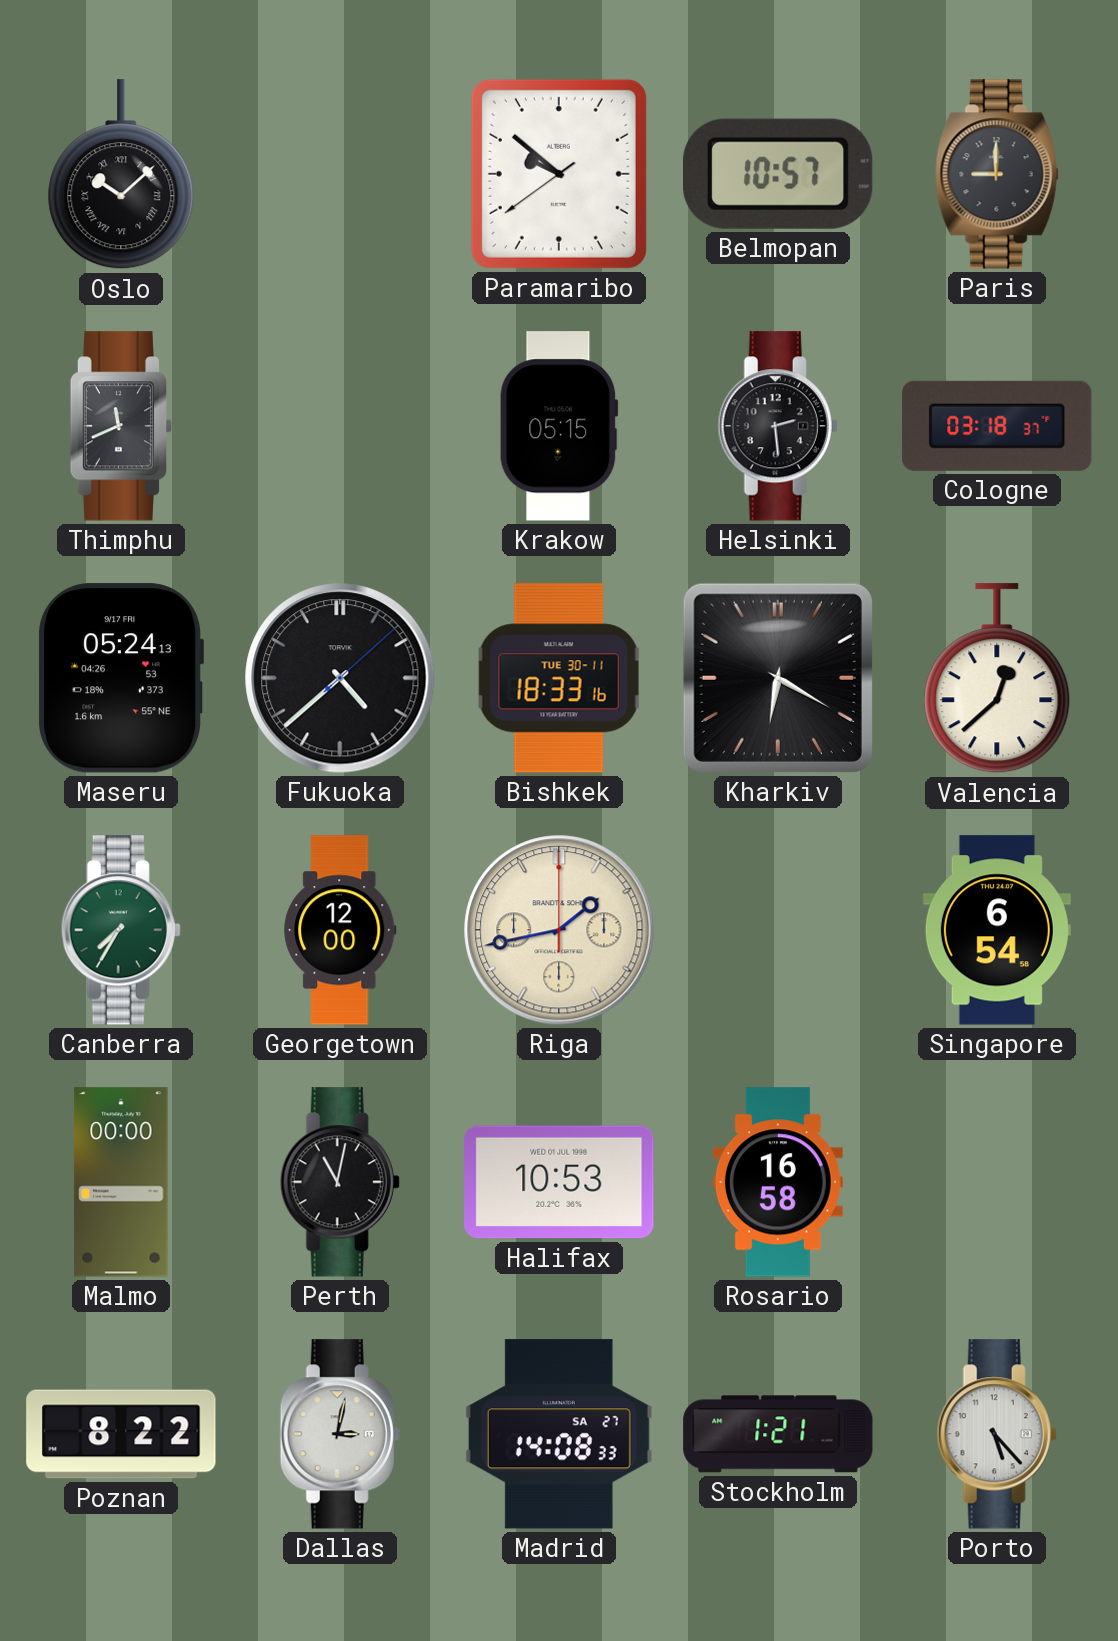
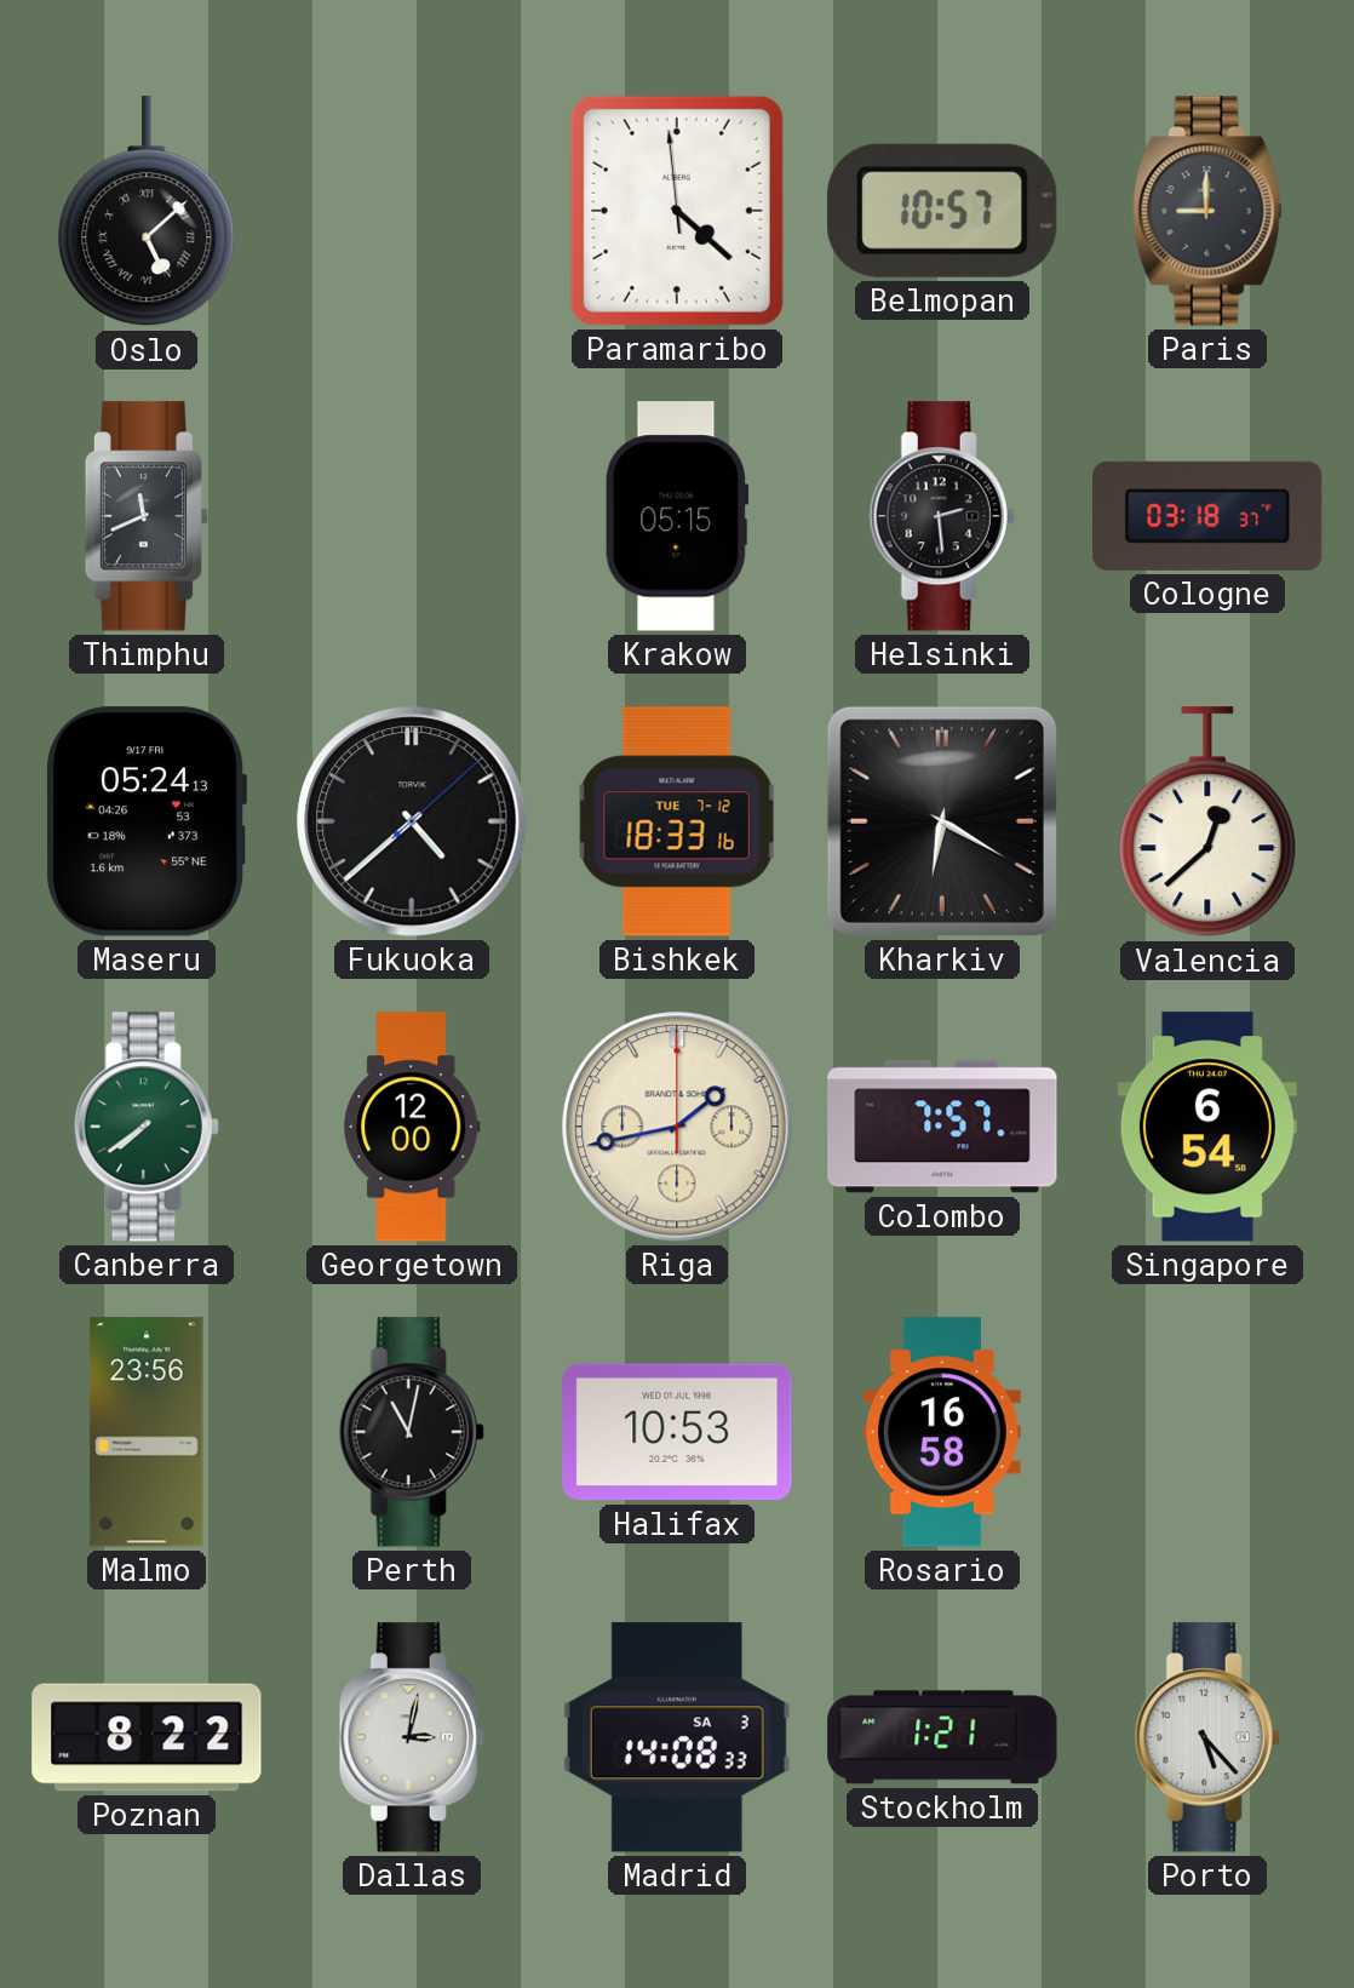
Oslo: 10:08 -> 5:08
Paramaribo: 9:51 -> 4:21
Bishkek date: TUE 30-11 -> TUE 7-12
Canberra: 7:35 -> 7:39
Colombo: none -> 7:57
Malmo: 00:00 -> 23:56
Madrid date: SA 27 -> SA 3
